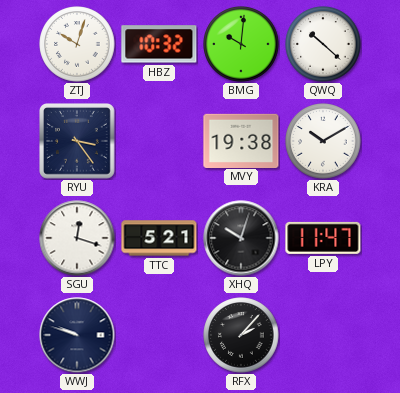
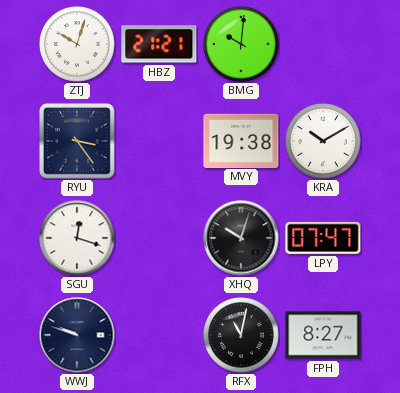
HBZ: 10:32 -> 21:21
QWQ: 10:22 -> none
TTC: 5:21 -> none
LPY: 11:47 -> 07:47
RFX: 2:07 -> 11:02
FPH: none -> 8:27
